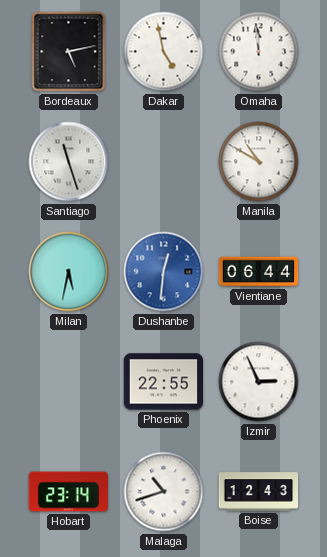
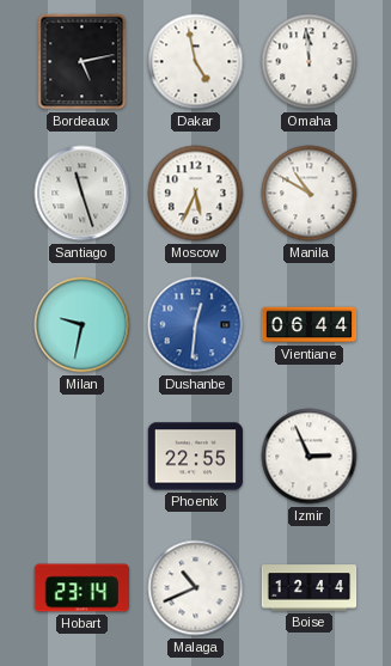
Moscow: none -> 5:34
Milan: 5:32 -> 9:32
Malaga: 10:42 -> 10:41
Boise: 12:43 -> 12:44
